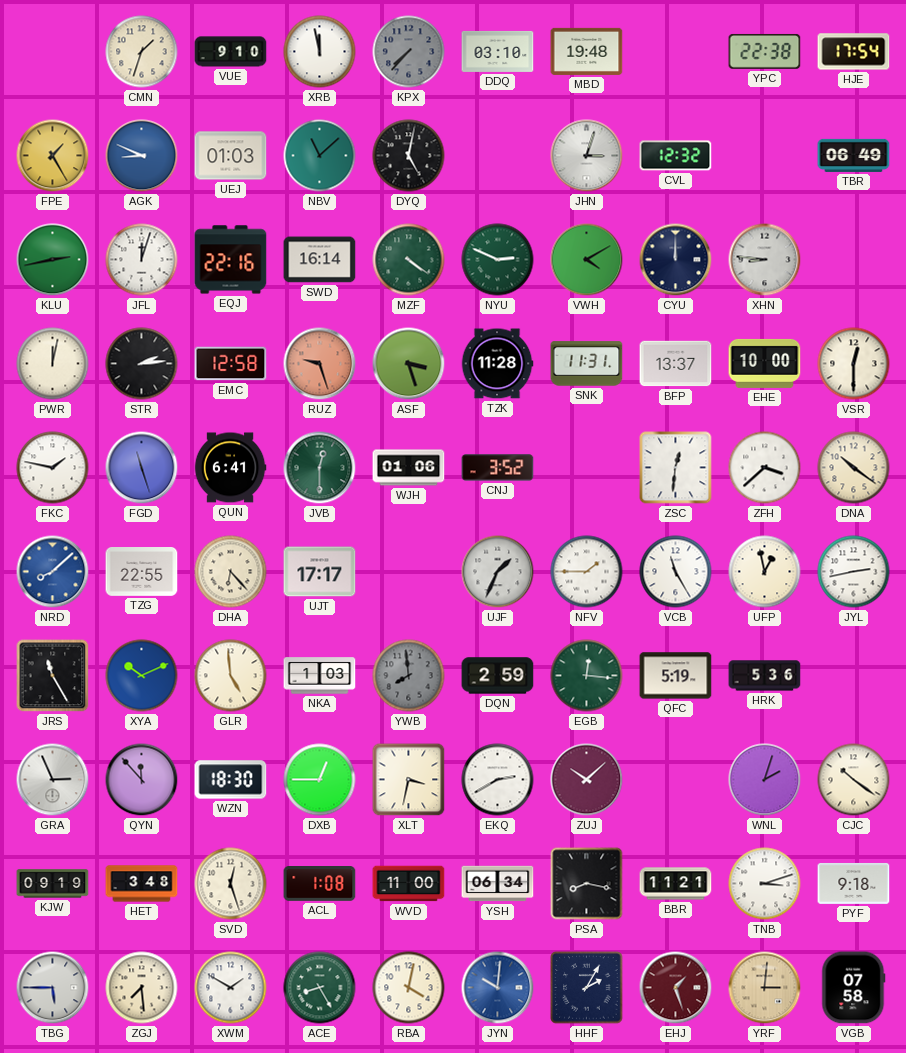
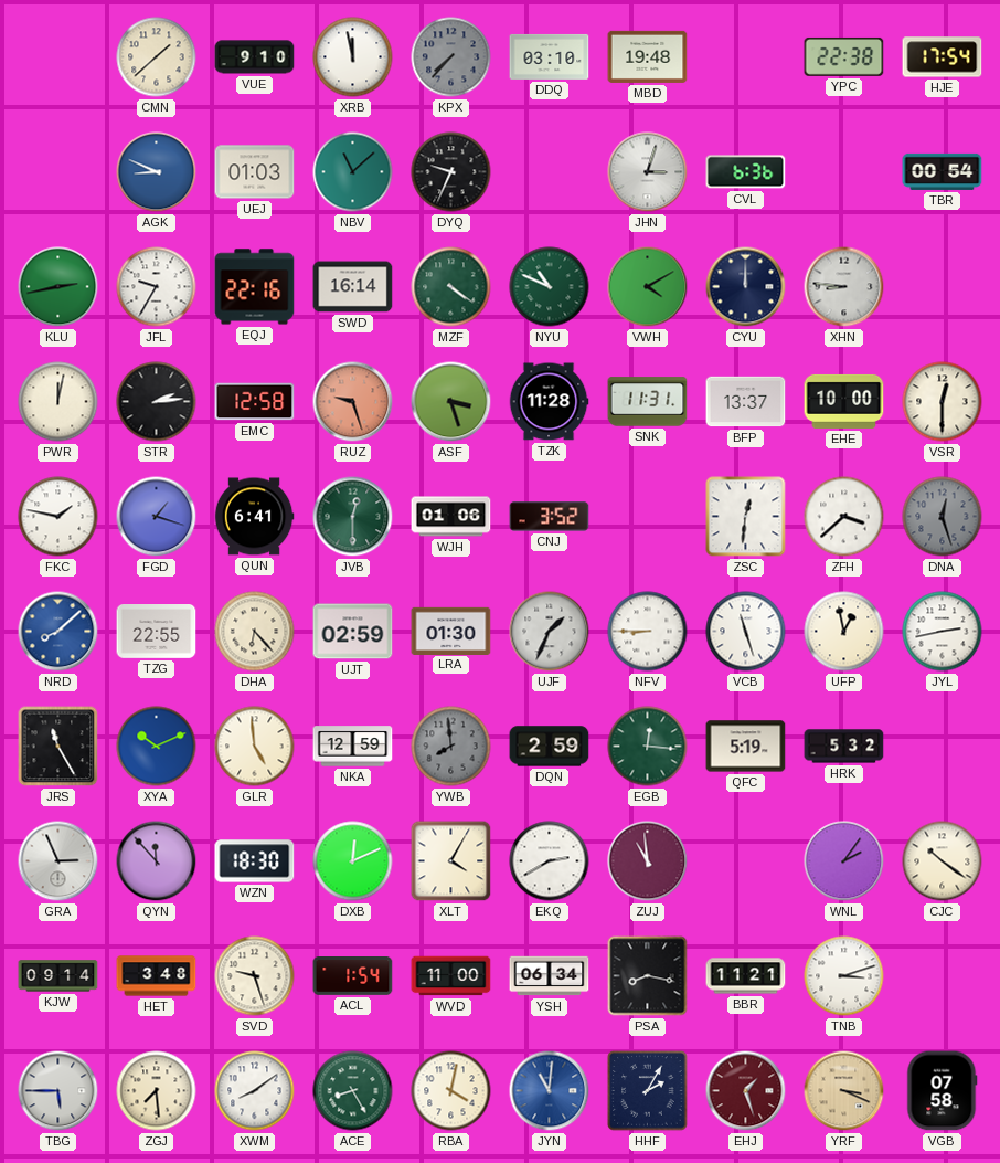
CMN: 1:33 -> 1:38
FPE: 1:25 -> none
DYQ: 5:02 -> 9:34
CVL: 12:32 -> 6:36
TBR: 06:49 -> 00:54
JFL: 12:03 -> 9:35
NYU: 2:49 -> 10:49
FGD: 11:27 -> 1:18
DNA: 10:21 -> 12:27
DNA dial: cream -> grey
UJT: 17:17 -> 02:59
LRA: none -> 01:30
NFV: 1:45 -> 8:45
VCB: 11:25 -> 11:27
NKA: 1:03 -> 12:59
HRK: 5:36 -> 5:32
DXB: 12:45 -> 12:11
XLT: 3:32 -> 4:05
ZUJ: 10:08 -> 10:59
WNL: 2:03 -> 2:06
KJW: 09:19 -> 09:14
SVD: 12:27 -> 9:27
ACL: 1:08 -> 1:54
PYF: 9:18 -> none
XWM: 1:50 -> 8:09
JYN: 10:01 -> 11:01
YRF: 3:01 -> 3:19
